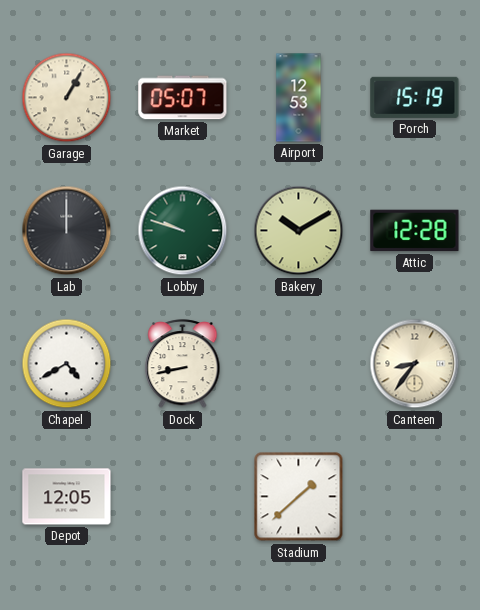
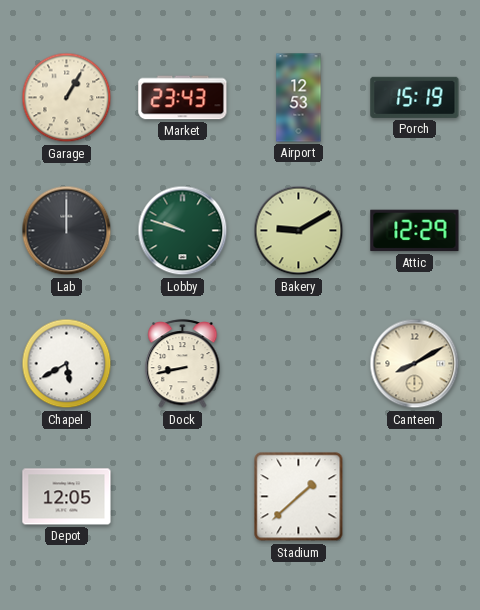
Market: 05:07 -> 23:43
Bakery: 10:10 -> 9:10
Attic: 12:28 -> 12:29
Chapel: 4:40 -> 5:40
Canteen: 8:36 -> 8:10
